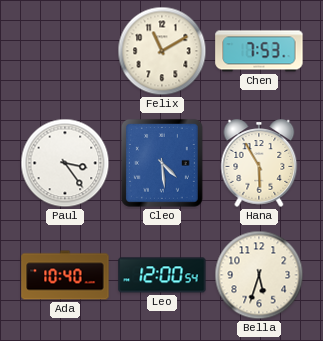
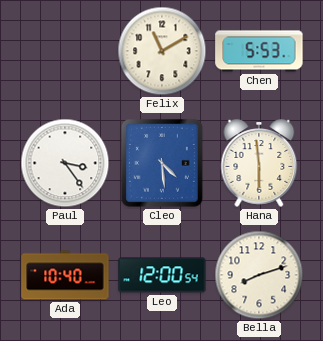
Chen: 7:53 -> 5:53
Hana: 5:55 -> 5:59
Bella: 5:33 -> 8:12
